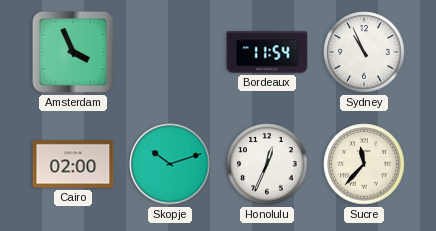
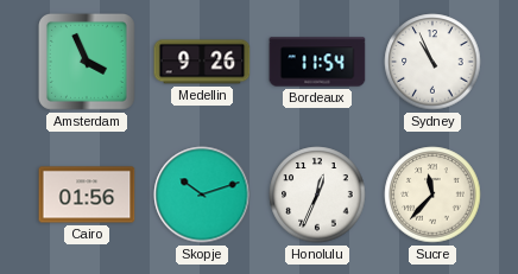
Medellin: none -> 9:26
Cairo: 02:00 -> 01:56
